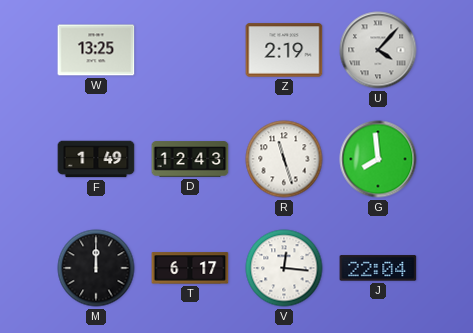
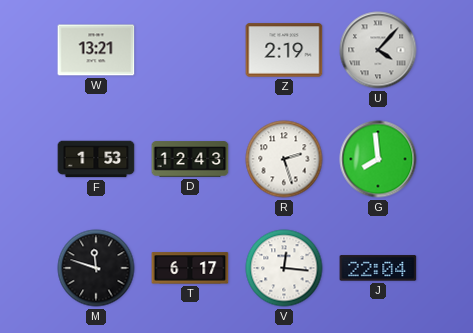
W: 13:25 -> 13:21
F: 1:49 -> 1:53
R: 11:27 -> 2:27
M: 12:00 -> 11:48
